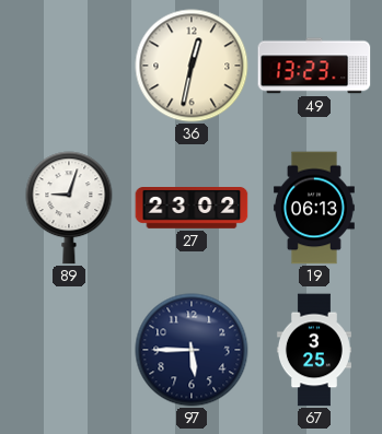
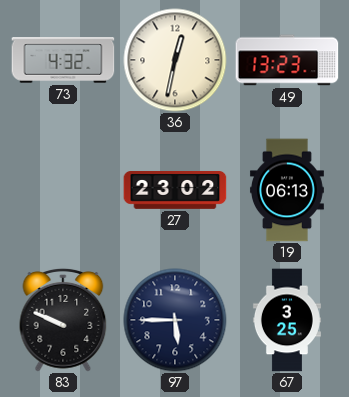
73: none -> 4:32
89: 9:03 -> none
83: none -> 9:49
